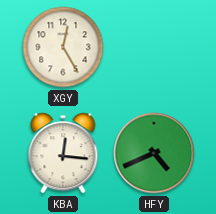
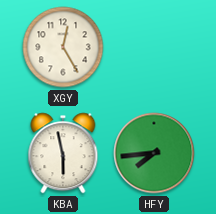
KBA: 12:16 -> 5:58
HFY: 4:41 -> 7:44
